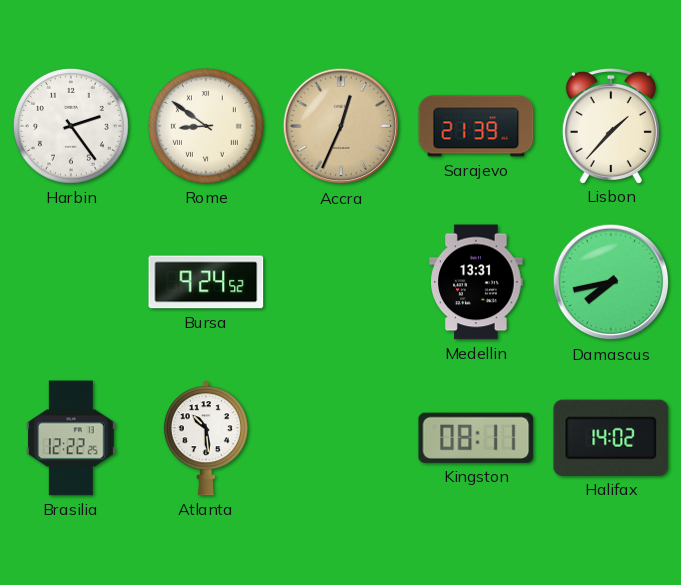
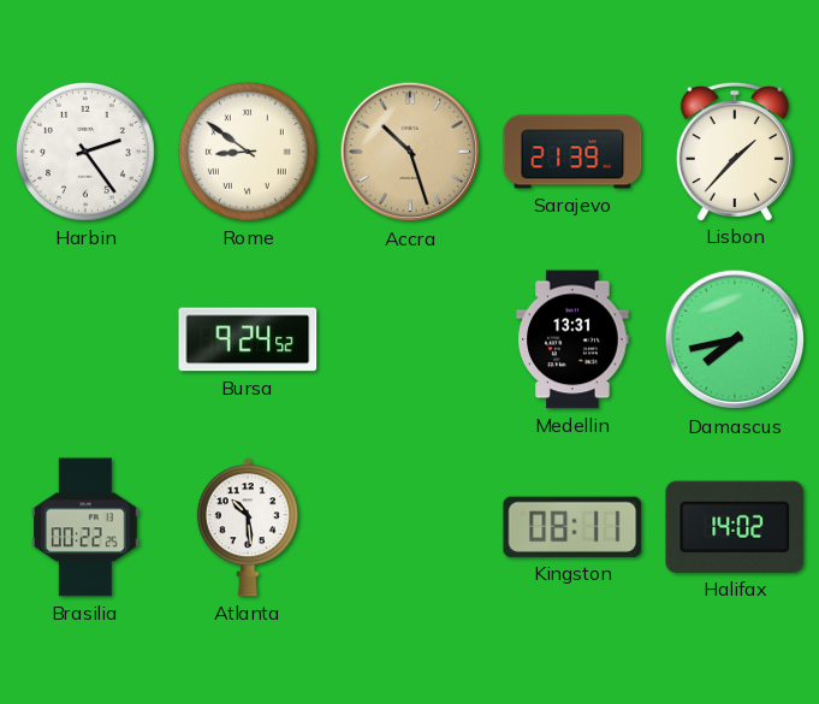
Accra: 12:34 -> 10:27
Brasilia: 12:22 -> 00:22
